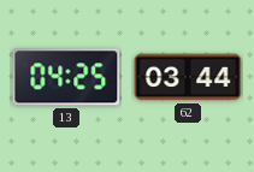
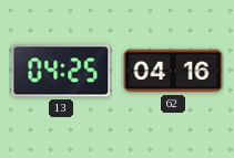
62: 03:44 -> 04:16
